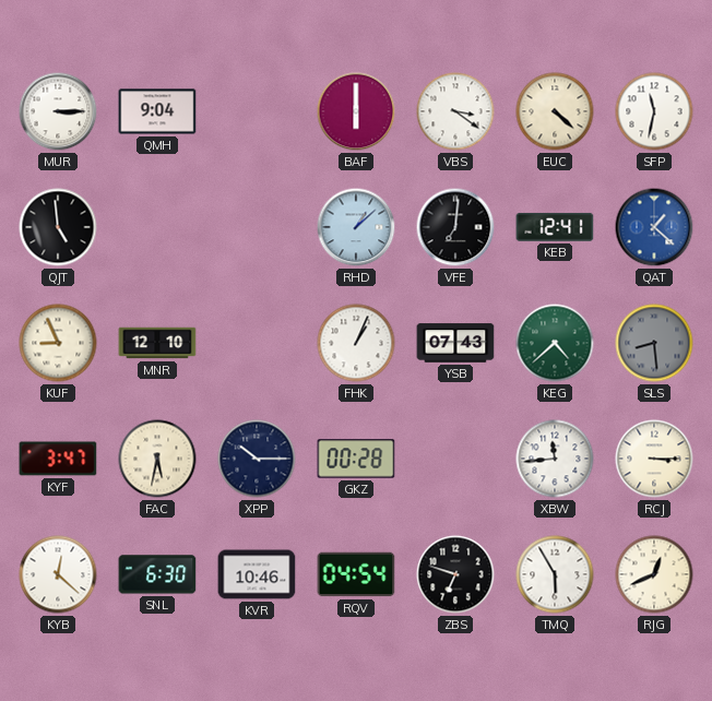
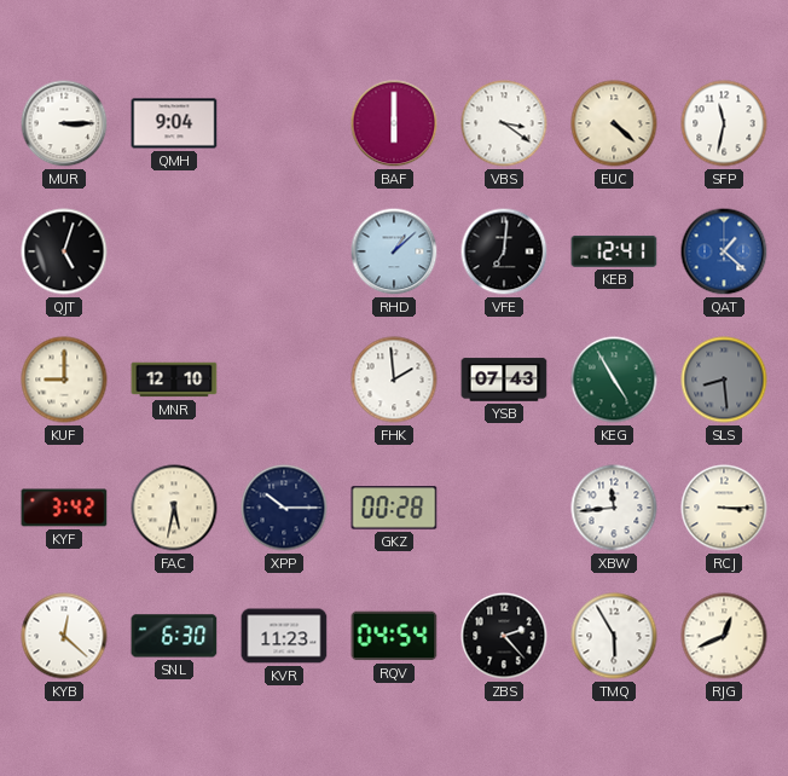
QJT: 4:59 -> 5:03
KUF: 8:56 -> 9:00
FHK: 1:04 -> 1:59
KEG: 4:38 -> 4:55
KYF: 3:47 -> 3:42
KVR: 10:46 -> 11:23
ZBS: 6:48 -> 2:23
